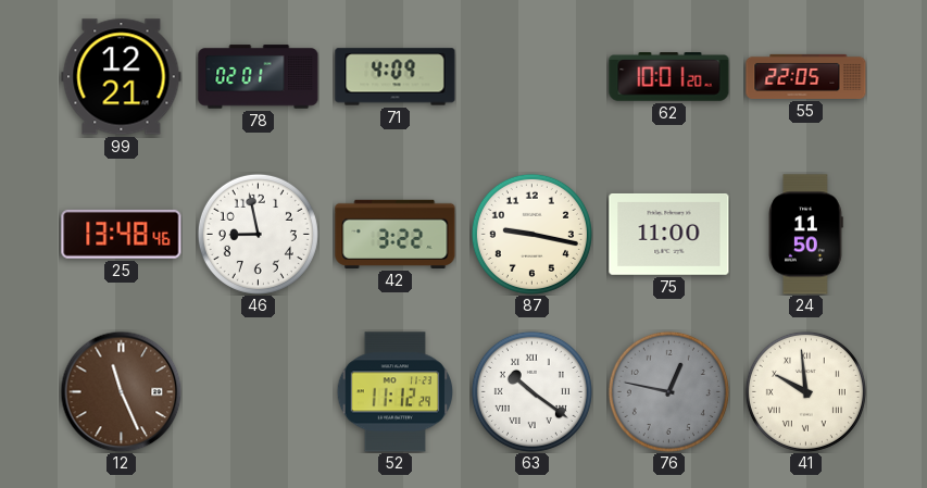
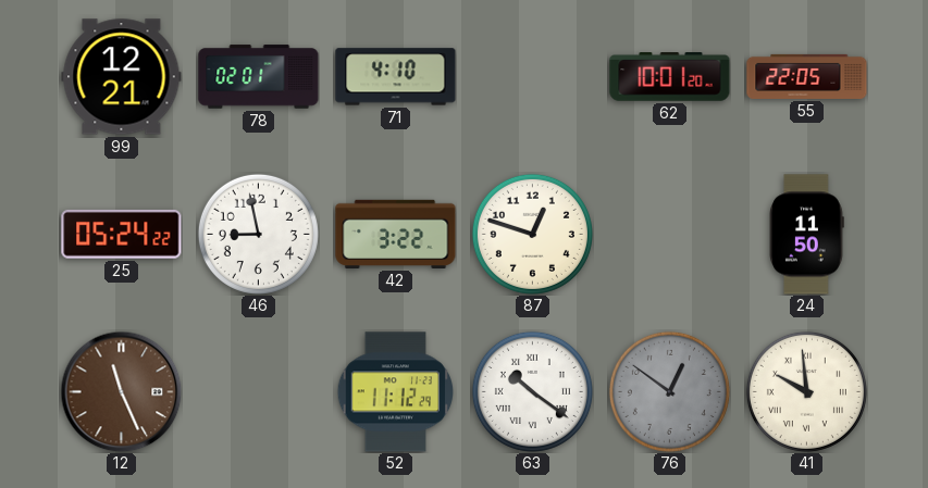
71: 4:09 -> 4:10
25: 13:48 -> 05:24
87: 9:17 -> 12:48
75: 11:00 -> none
76: 12:47 -> 12:51
